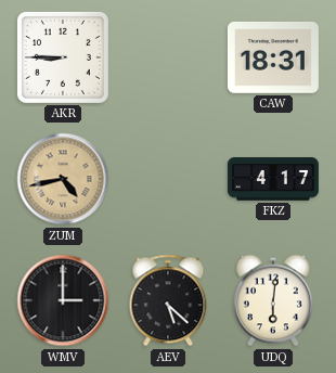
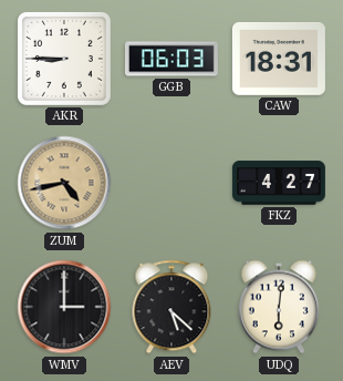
GGB: none -> 06:03
FKZ: 4:17 -> 4:27
